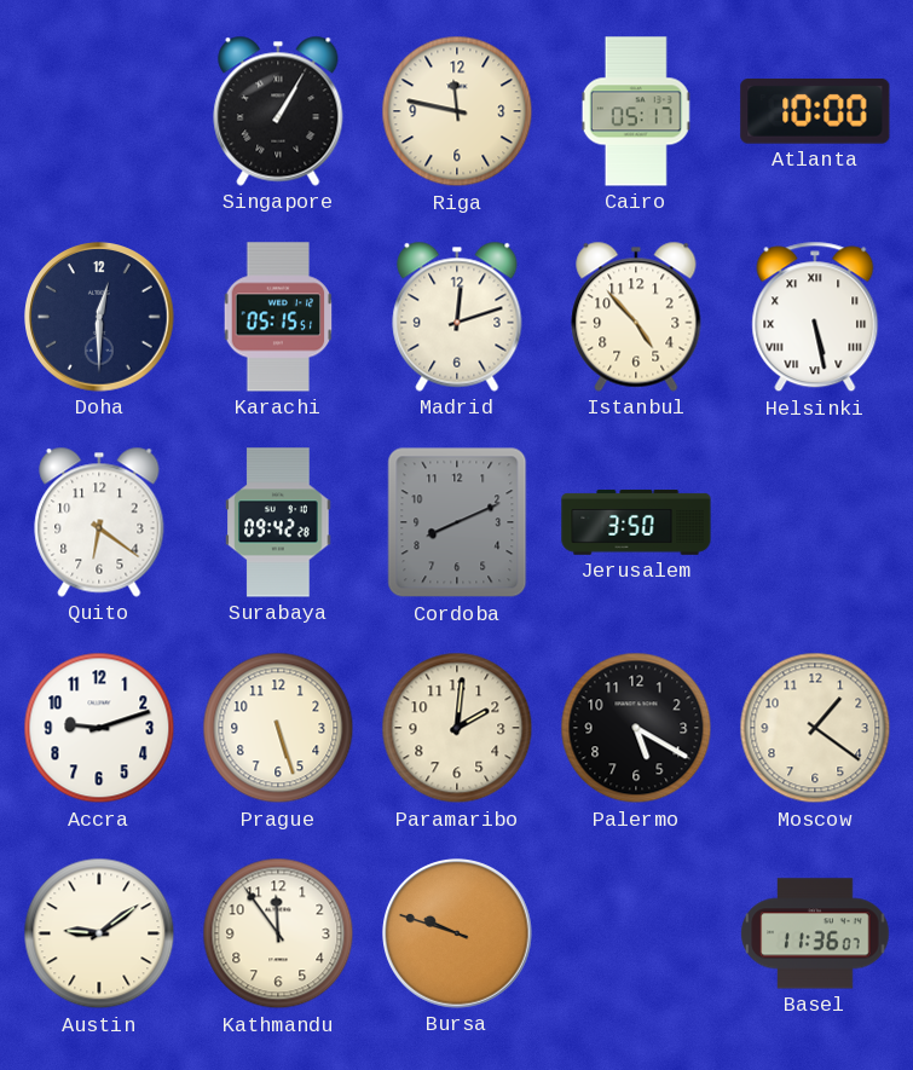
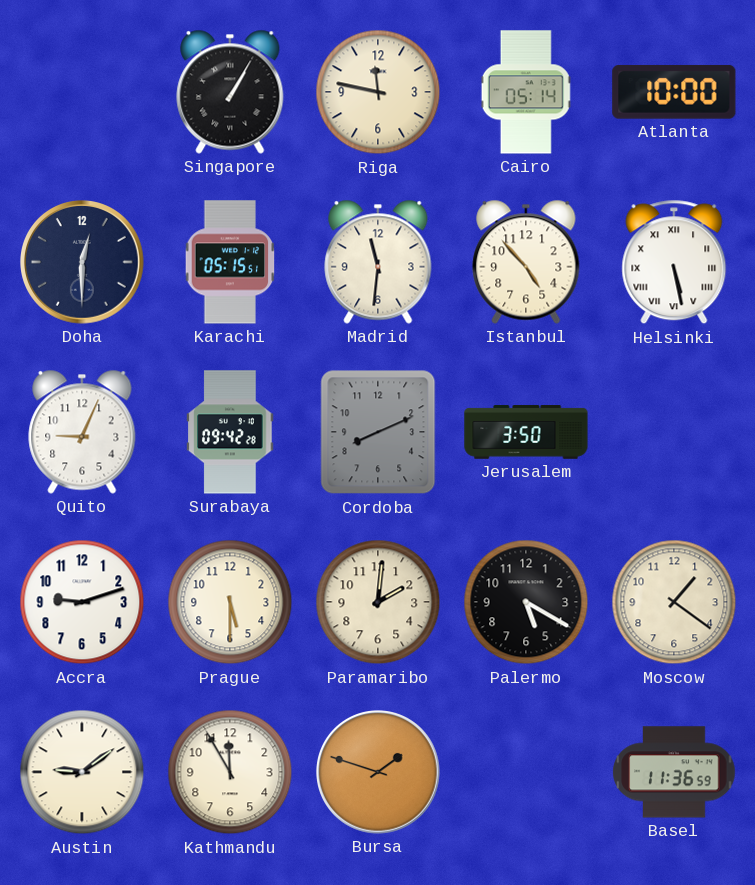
Cairo: 05:17 -> 05:14
Madrid: 12:12 -> 11:31
Quito: 6:21 -> 9:04
Prague: 5:27 -> 5:30
Kathmandu: 11:54 -> 11:55
Bursa: 9:48 -> 1:48
Basel: 11:36:07 -> 11:36:59
